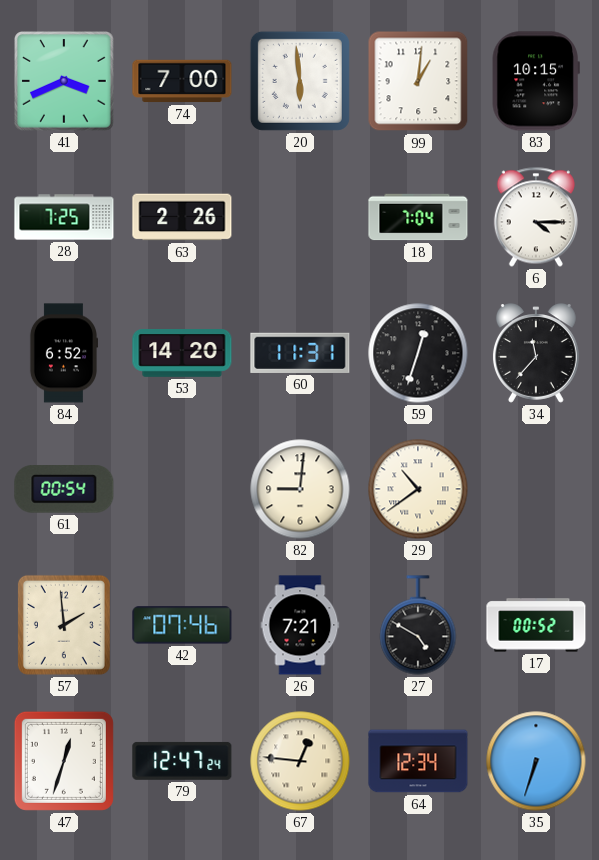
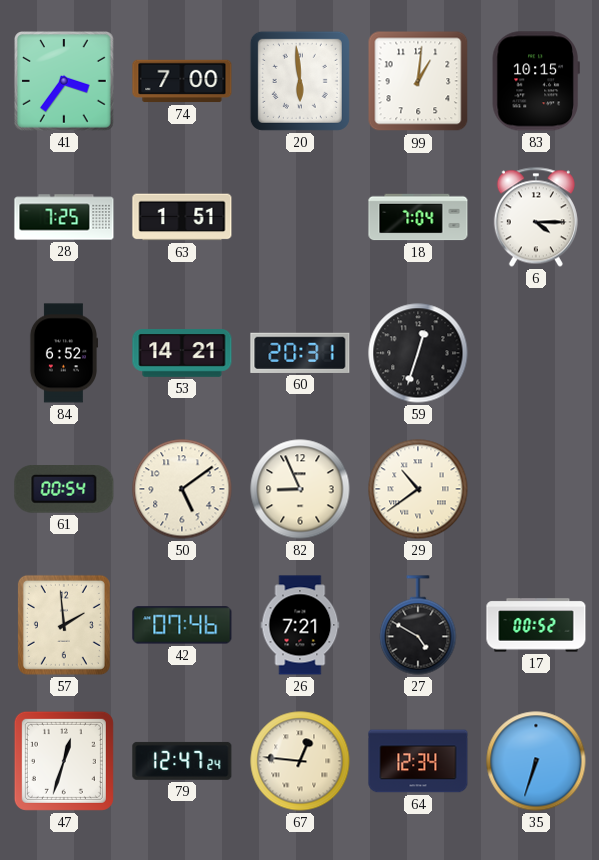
41: 3:41 -> 3:36
63: 2:26 -> 1:51
53: 14:20 -> 14:21
60: 11:31 -> 20:31
34: 11:37 -> none
50: none -> 5:09
82: 9:01 -> 8:56
